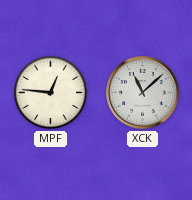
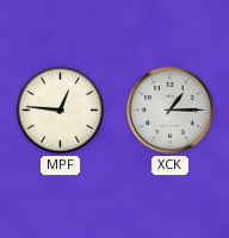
XCK: 11:08 -> 1:15
